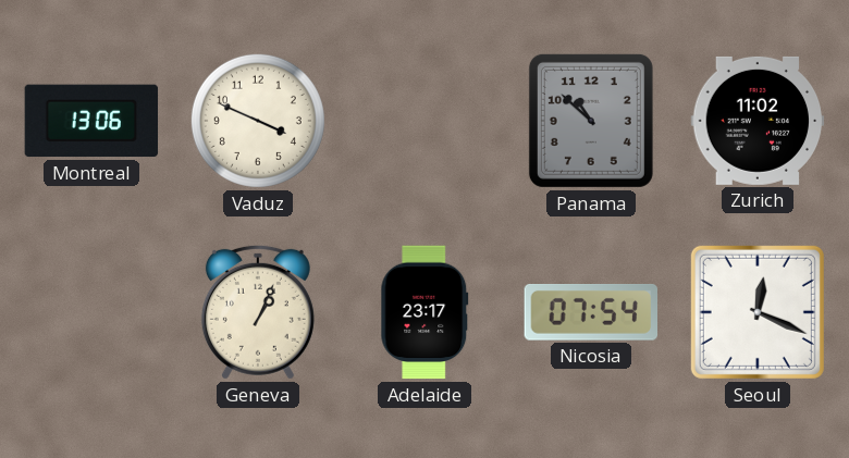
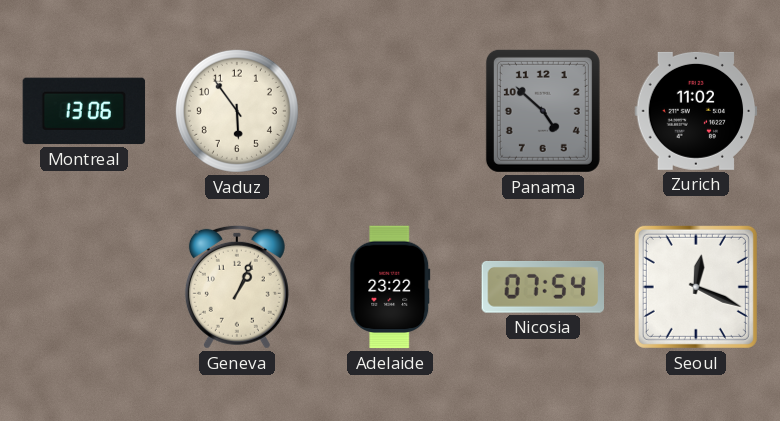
Vaduz: 3:49 -> 5:54
Panama: 10:52 -> 4:52
Adelaide: 23:17 -> 23:22
